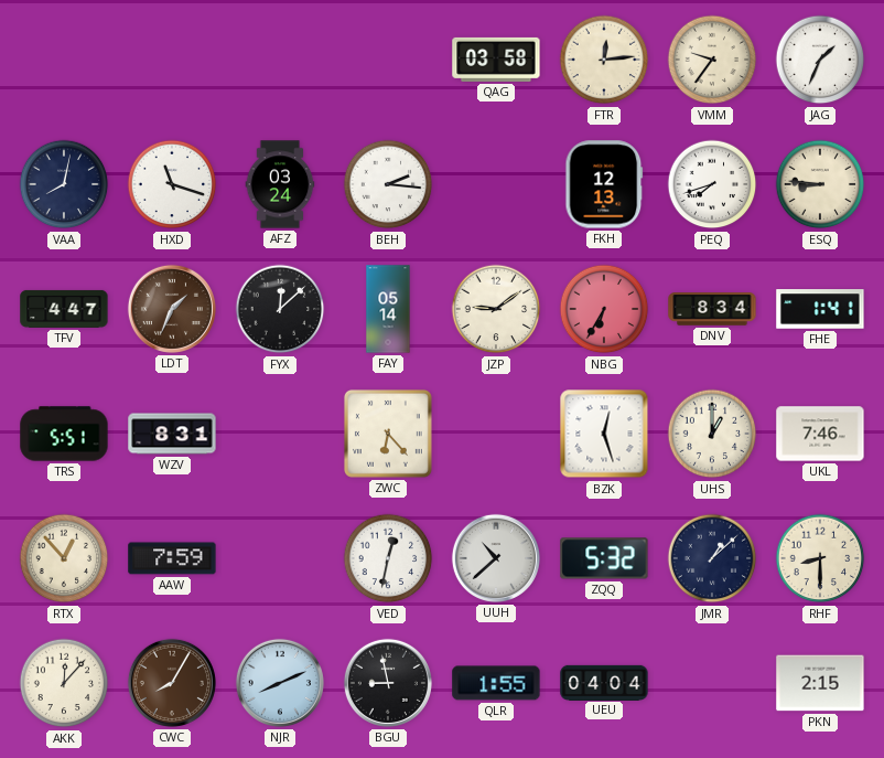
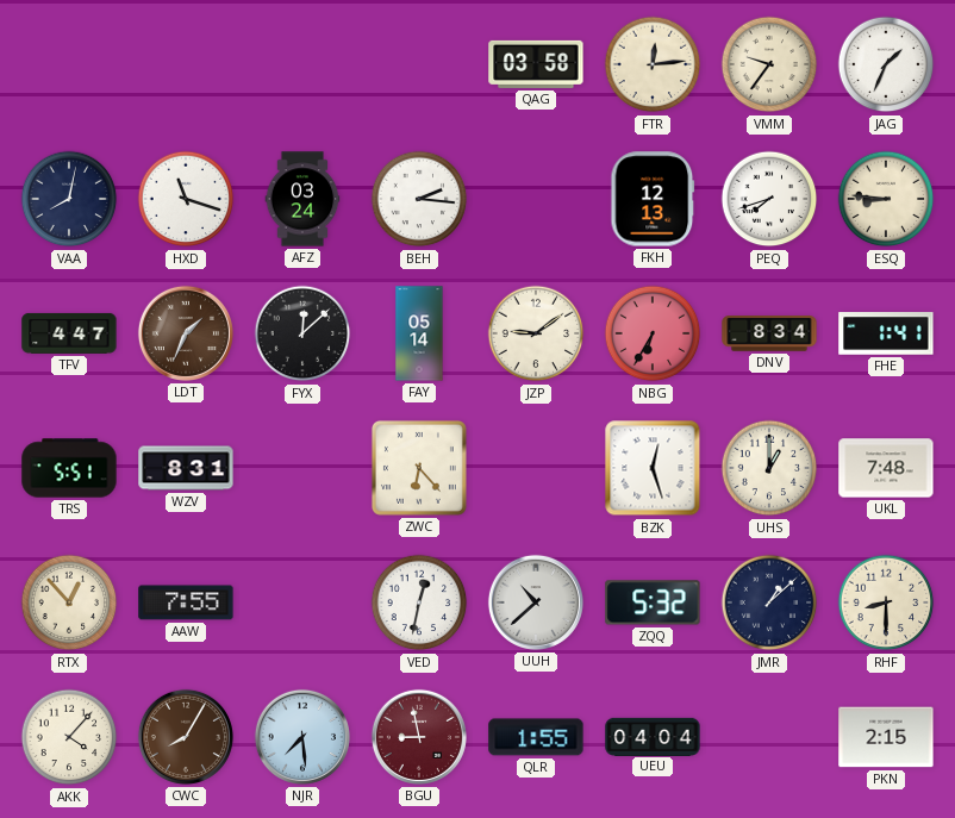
UKL: 7:46 -> 7:48
AAW: 7:59 -> 7:55
AKK: 12:07 -> 4:07
NJR: 8:11 -> 7:29
BGU dial: black -> burgundy
